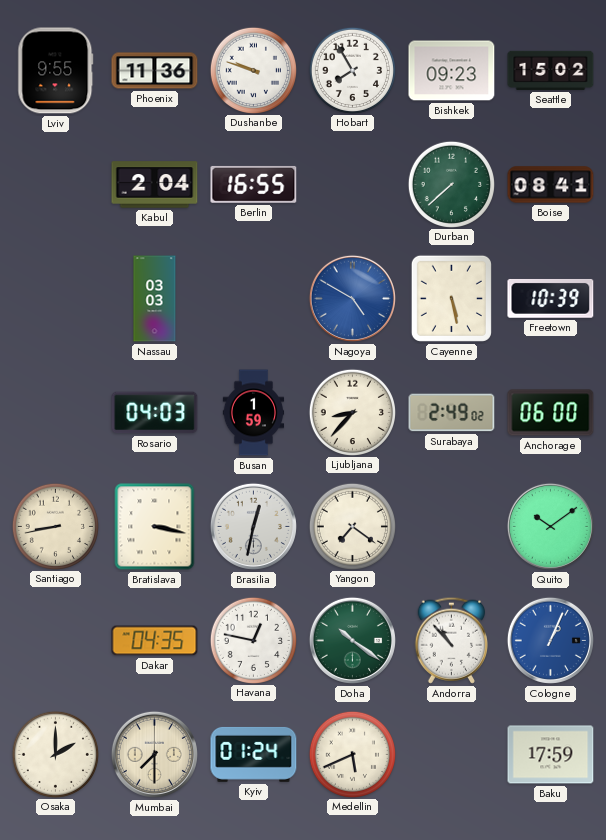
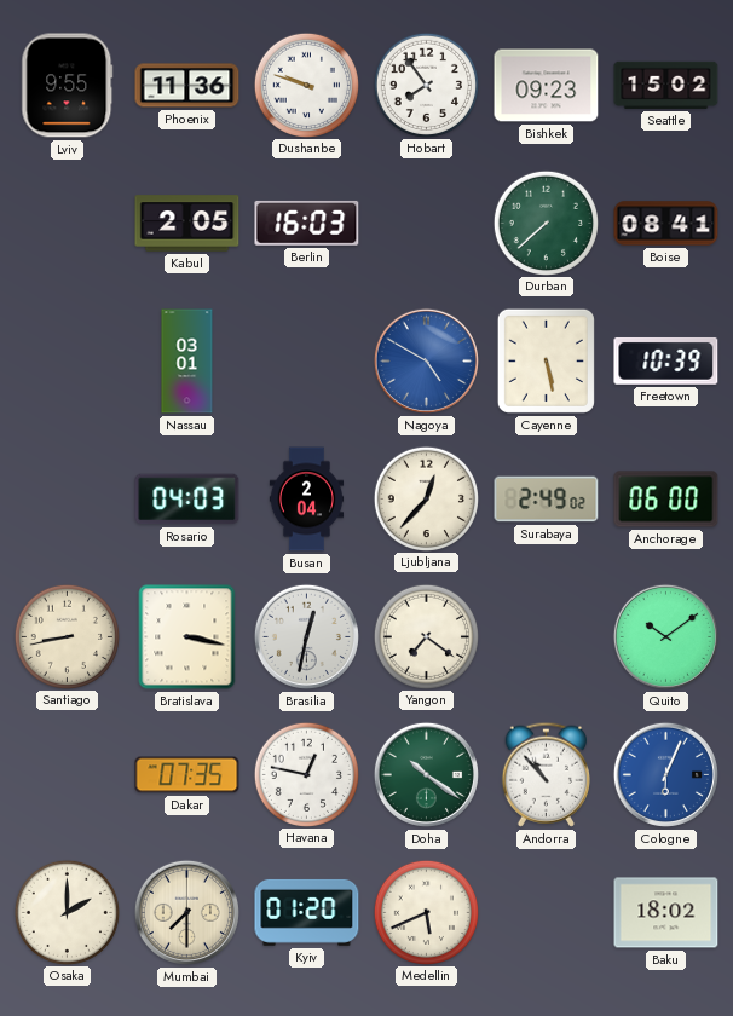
Hobart: 7:55 -> 7:54
Kabul: 2:04 -> 2:05
Berlin: 16:55 -> 16:03
Nassau: 03:03 -> 03:01
Busan: 1:59 -> 2:04
Ljubljana: 8:37 -> 12:37
Dakar: 04:35 -> 07:35
Cologne: 1:04 -> 6:04
Kyiv: 01:24 -> 01:20
Baku: 17:59 -> 18:02
